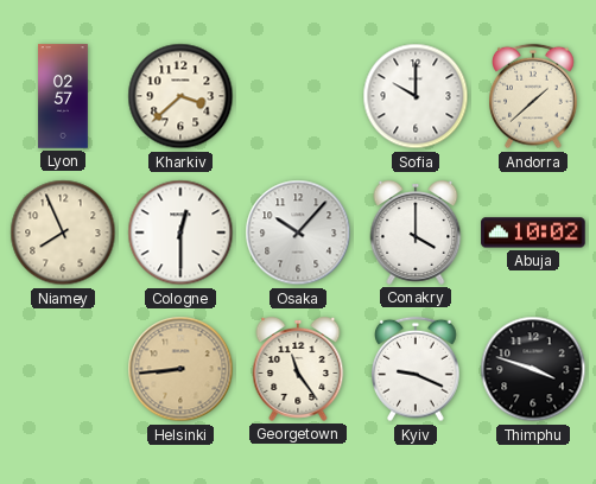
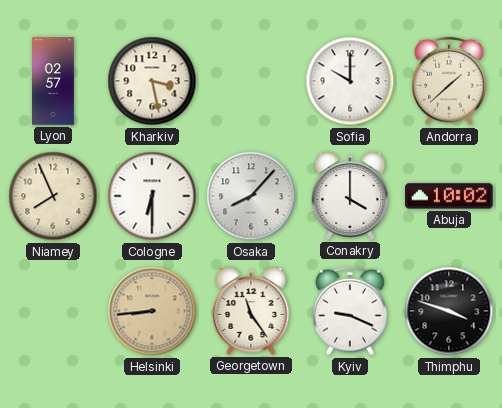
Kharkiv: 3:38 -> 3:28
Cologne: 12:30 -> 6:30
Osaka: 10:07 -> 8:07
